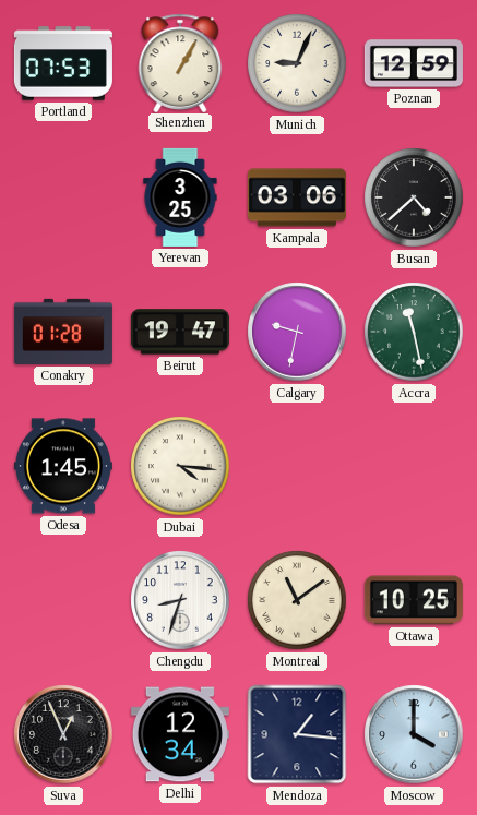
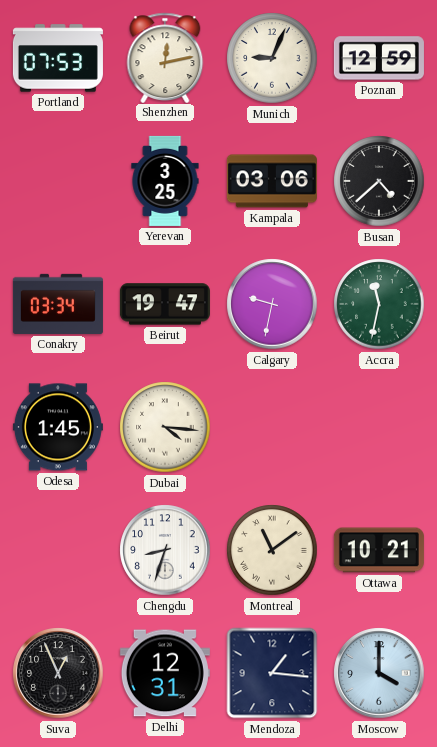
Shenzhen: 1:05 -> 12:13
Conakry: 01:28 -> 03:34
Accra: 11:28 -> 11:32
Ottawa: 10:25 -> 10:21
Delhi: 12:34 -> 12:31
